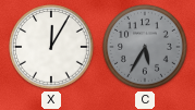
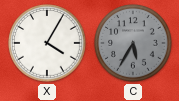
X: 12:05 -> 4:05
